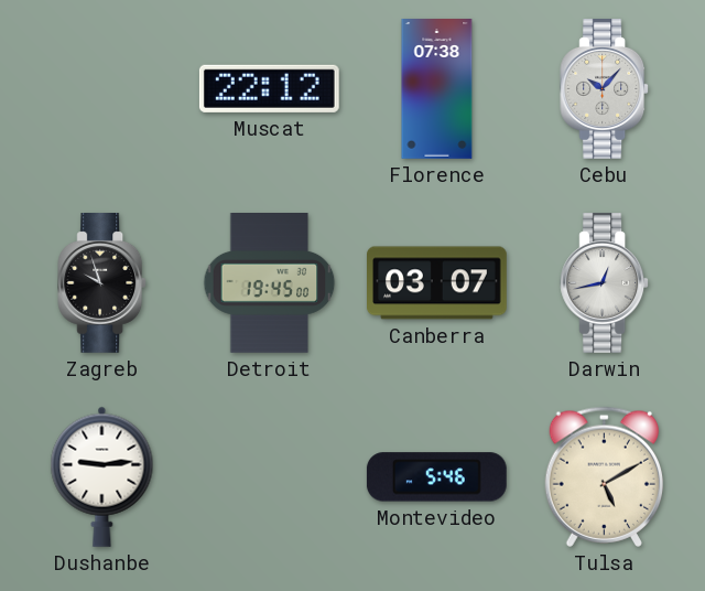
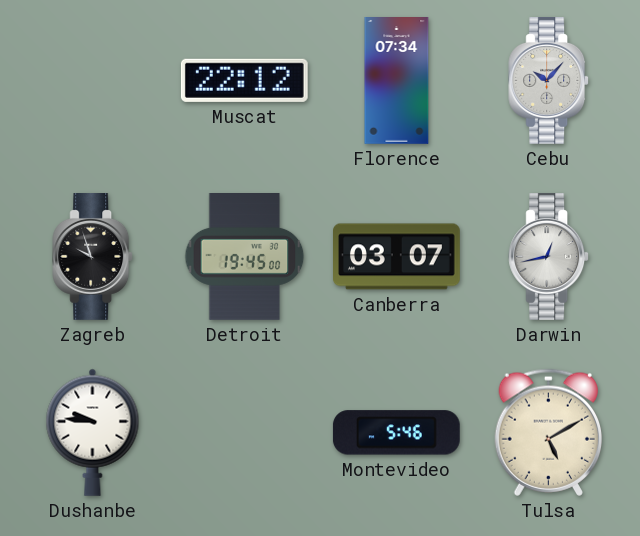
Florence: 07:38 -> 07:34
Dushanbe: 9:14 -> 9:46
